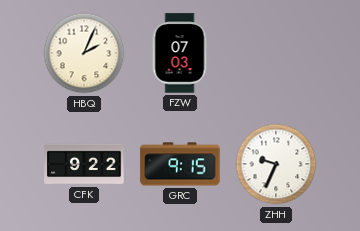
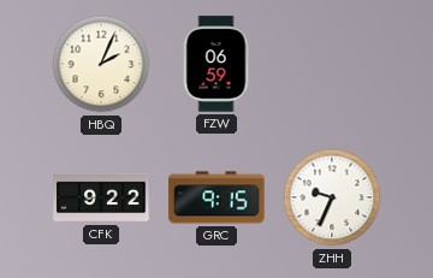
FZW: 07:03 -> 06:59
